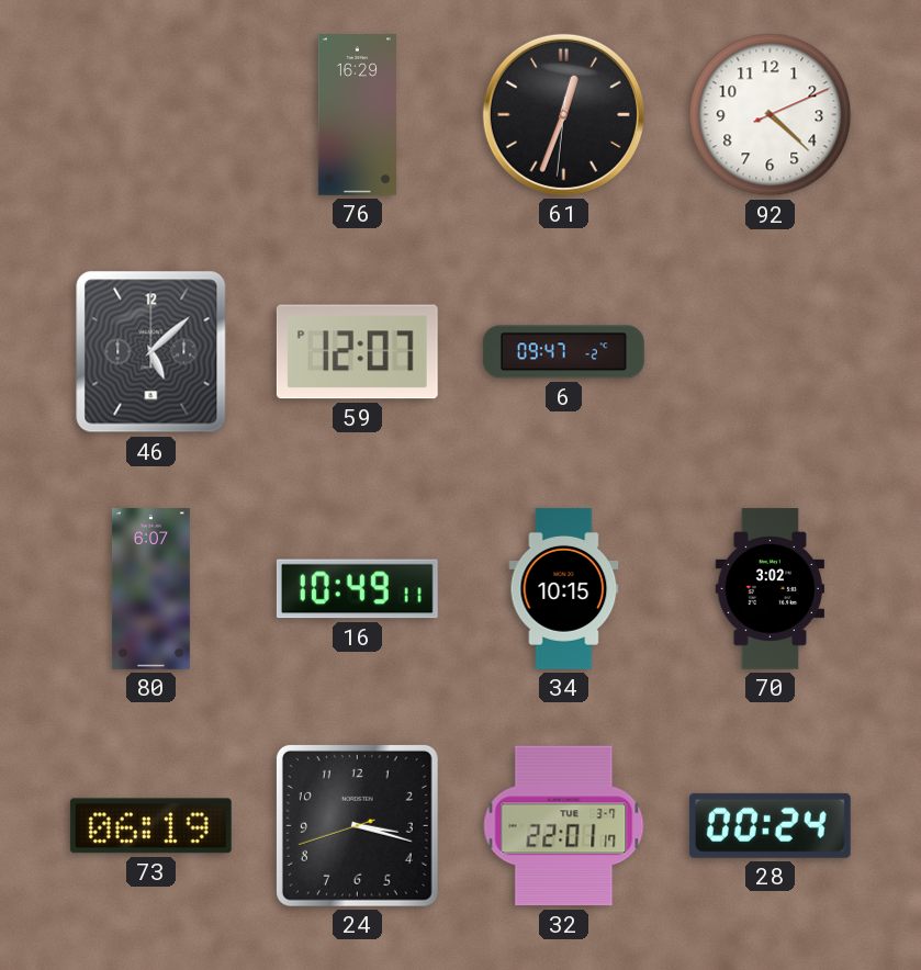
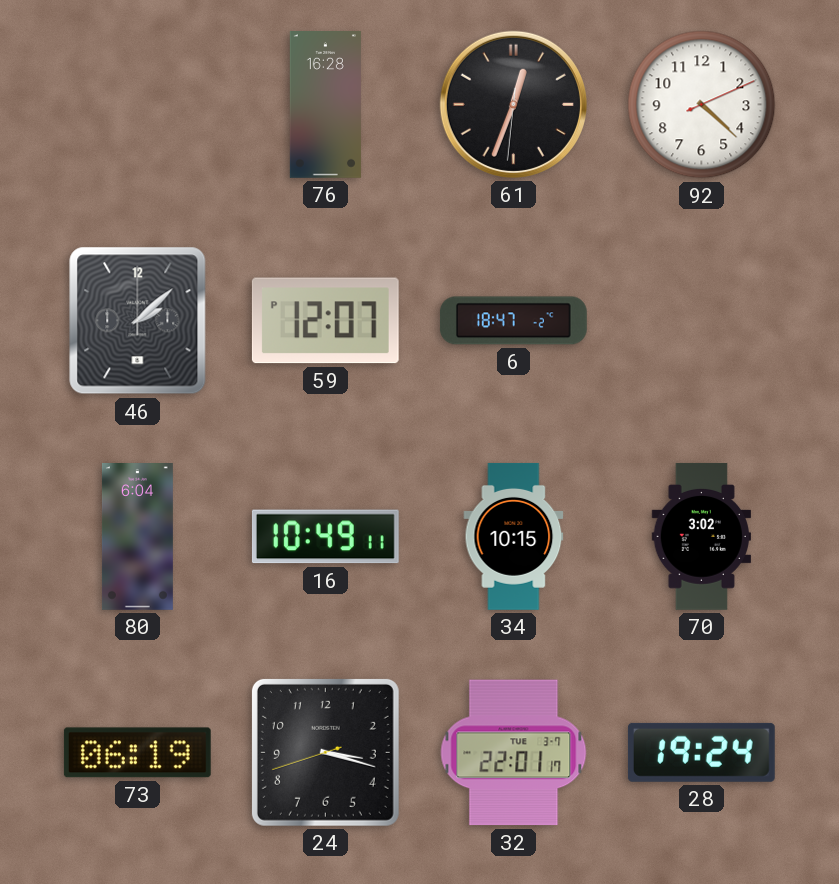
76: 16:29 -> 16:28
46: 5:08 -> 2:08
6: 09:47 -> 18:47
80: 6:07 -> 6:04
28: 00:24 -> 19:24
